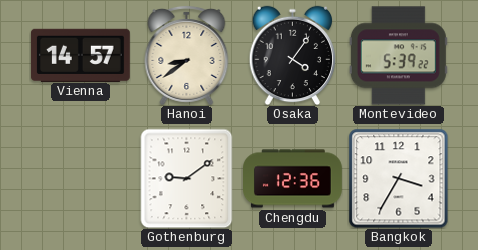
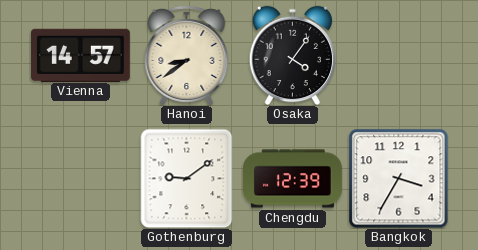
Montevideo: 5:39 -> none
Chengdu: 12:36 -> 12:39
